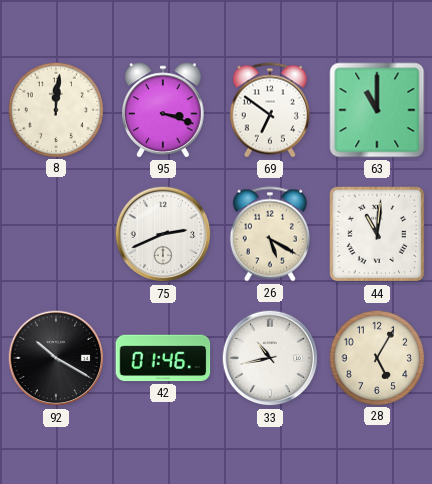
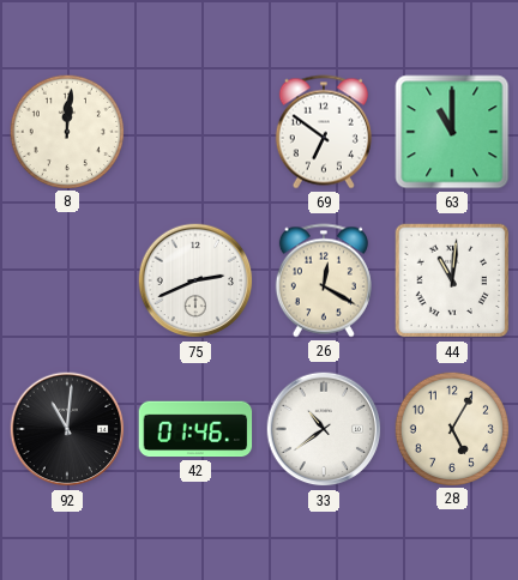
95: 3:18 -> none
26: 5:20 -> 12:20
92: 10:20 -> 11:01
33: 10:43 -> 10:39
